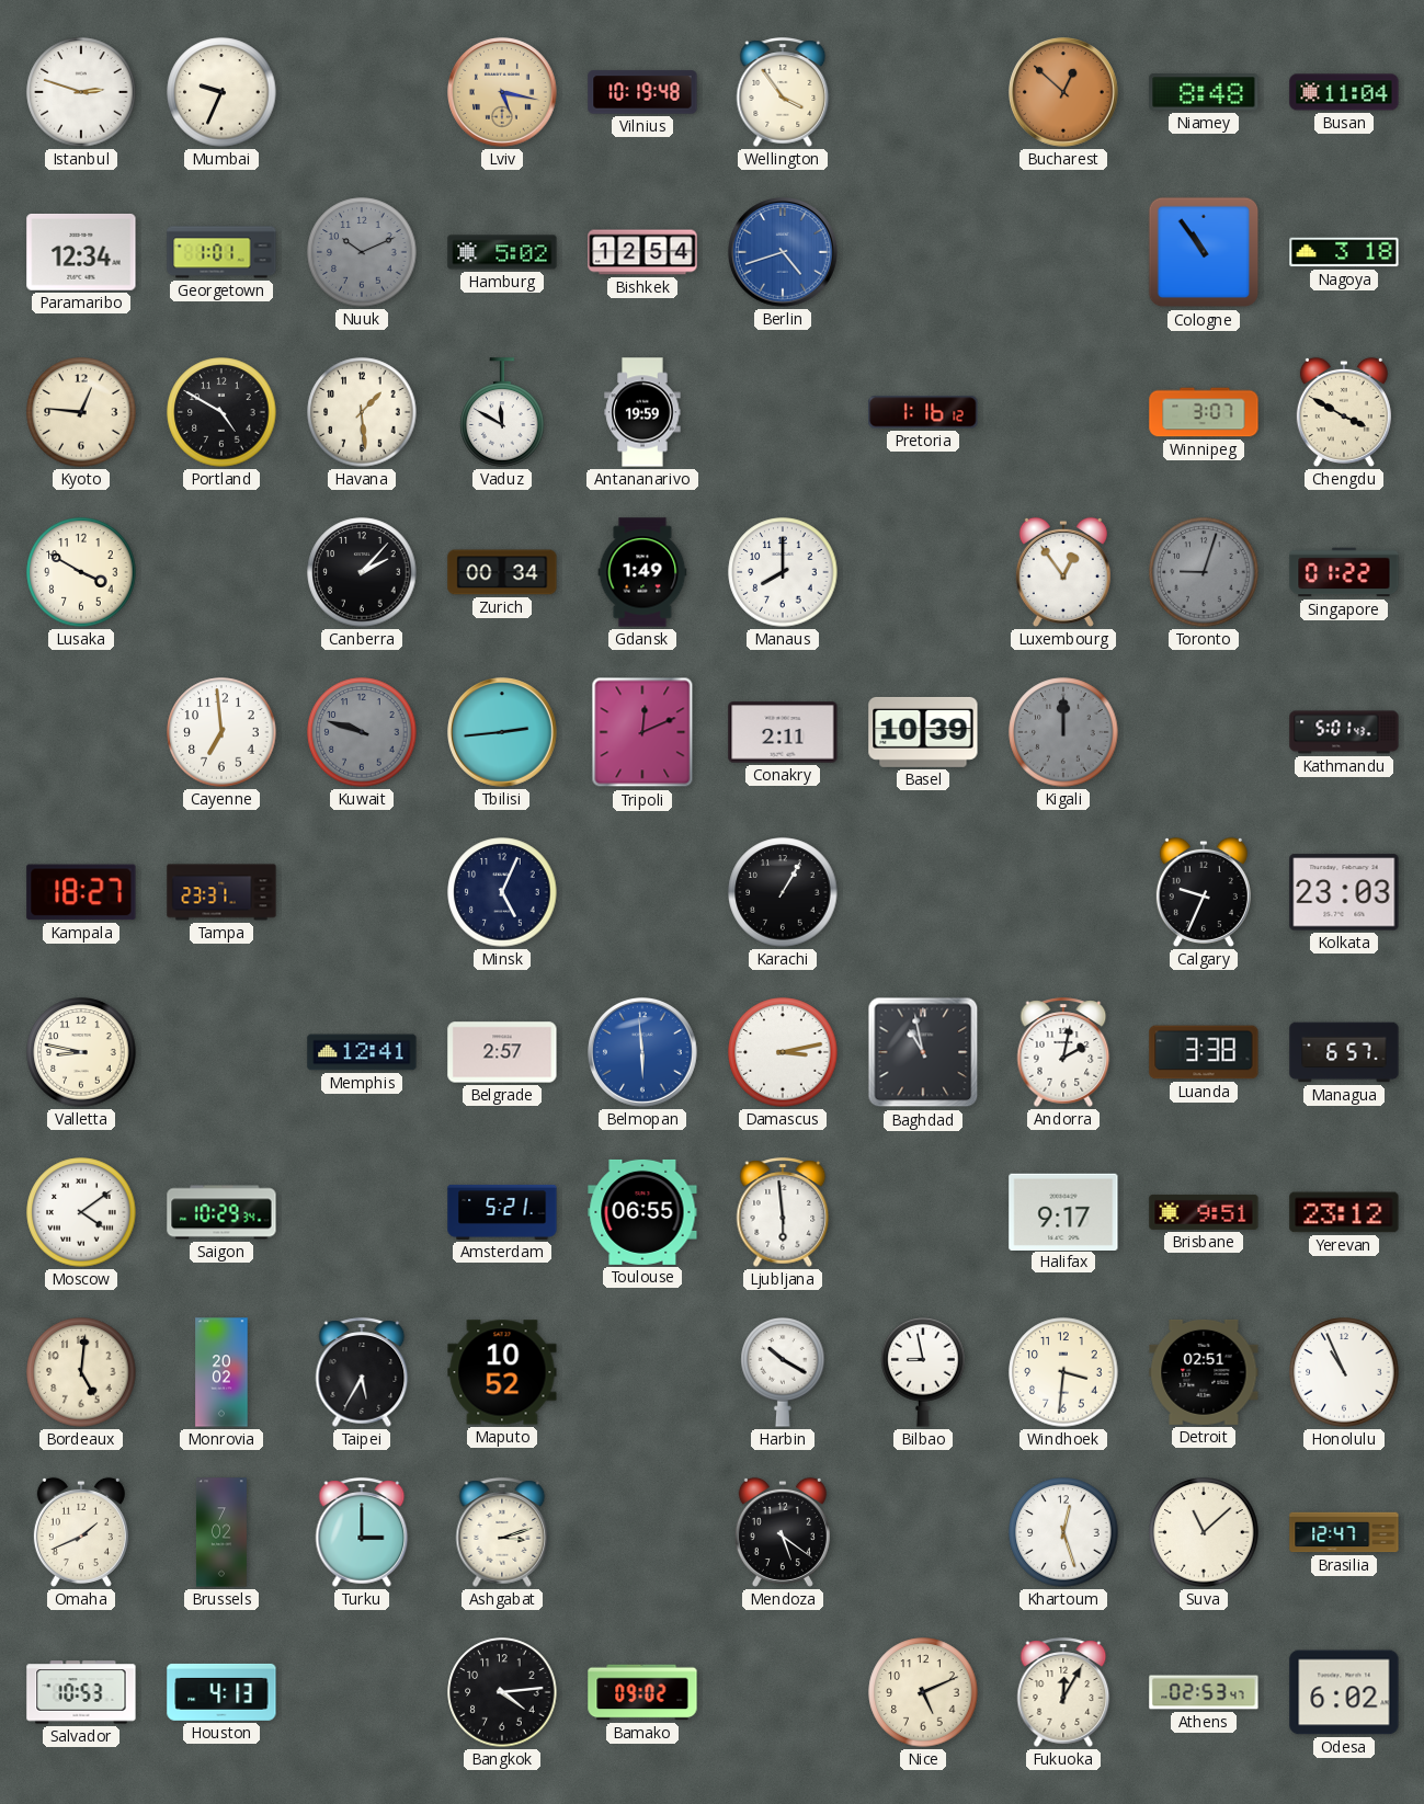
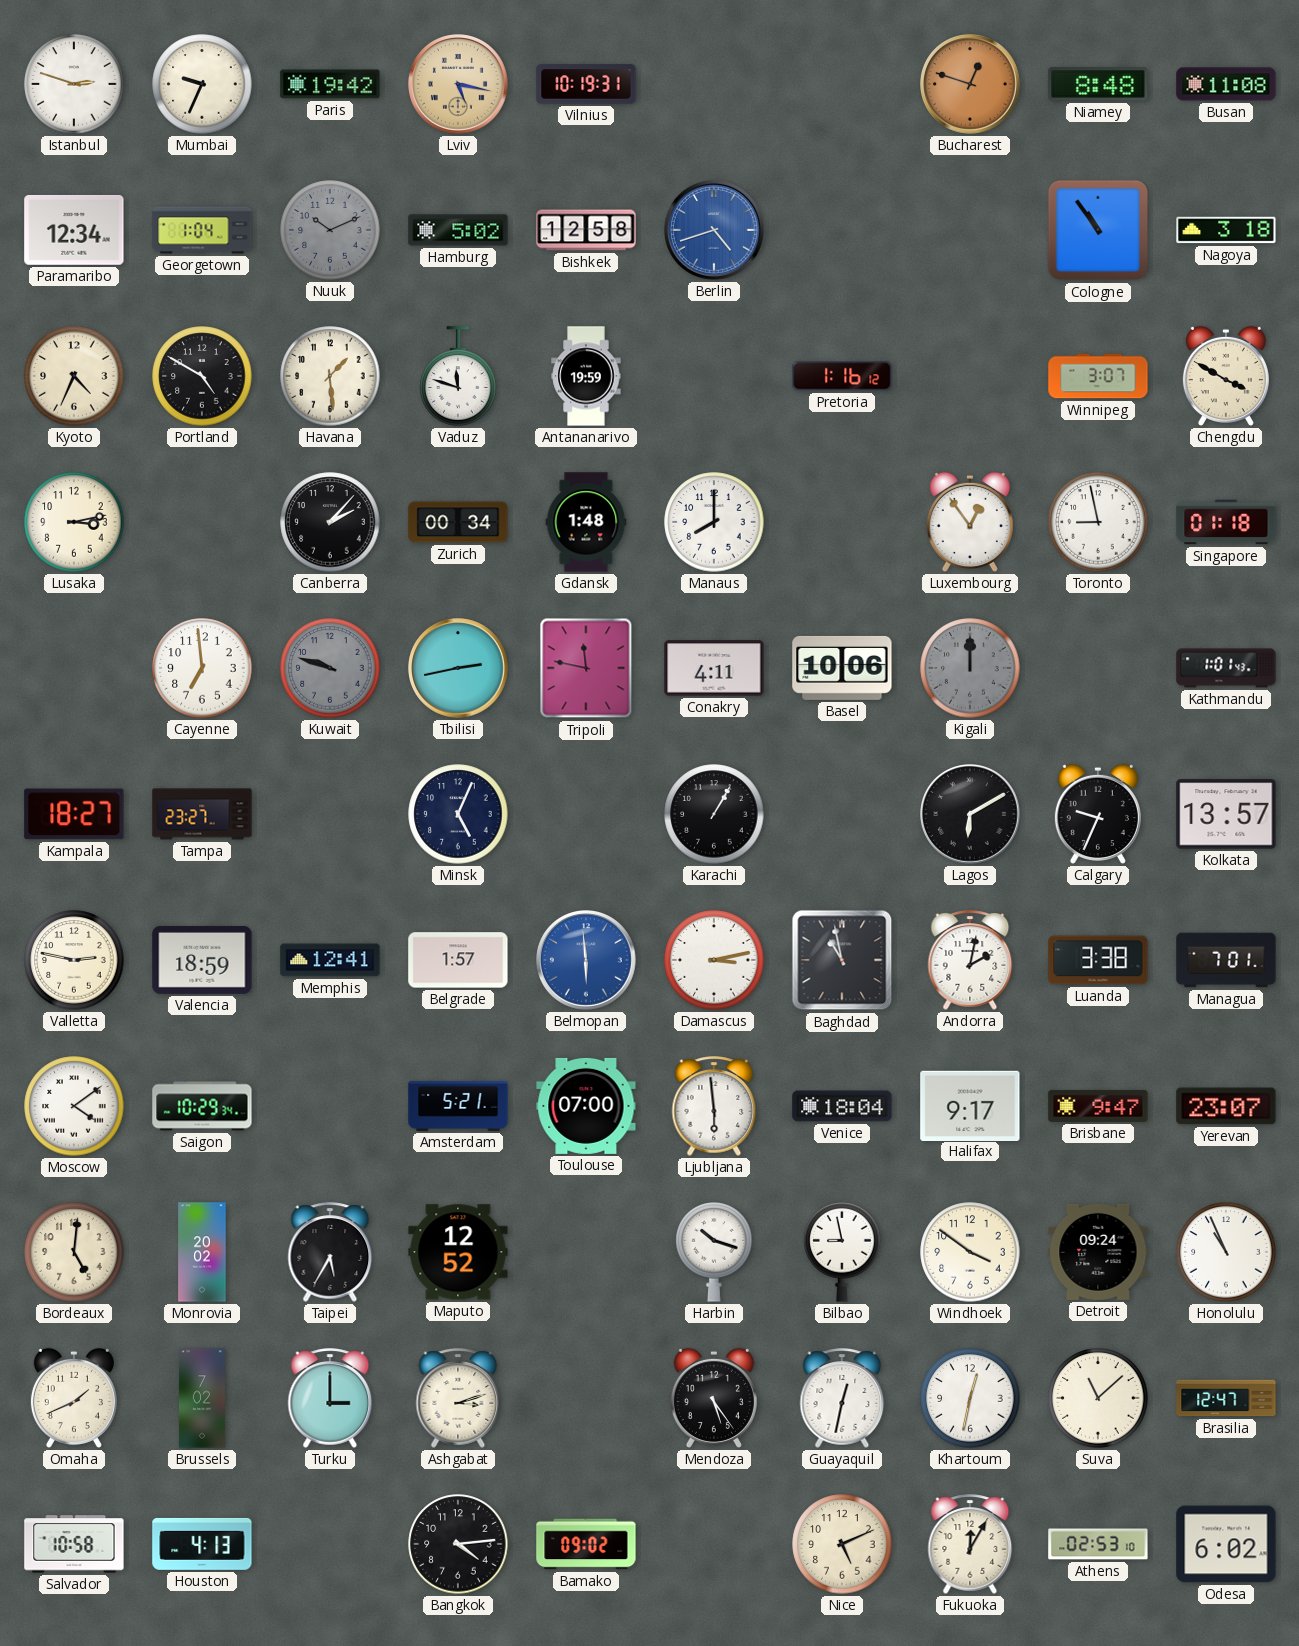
Paris: none -> 19:42
Vilnius: 10:19:48 -> 10:19:31
Wellington: 3:54 -> none
Bucharest: 12:52 -> 12:48
Busan: 11:04 -> 11:08
Georgetown: 1:01 -> 1:04
Bishkek: 12:54 -> 12:58
Kyoto: 12:46 -> 4:34
Vaduz: 11:50 -> 11:48
Lusaka: 3:50 -> 3:13
Gdansk: 1:49 -> 1:48
Toronto: 9:03 -> 8:58
Toronto dial: grey -> white
Singapore: 01:22 -> 01:18
Tbilisi: 2:44 -> 2:43
Tripoli: 12:11 -> 11:47
Conakry: 2:11 -> 4:11
Basel: 10:39 -> 10:06
Kathmandu: 5:01 -> 1:01
Tampa: 23:31 -> 23:27
Lagos: none -> 6:10
Kolkata: 23:03 -> 13:57
Valletta: 8:47 -> 2:47
Valencia: none -> 18:59
Belgrade: 2:57 -> 1:57
Managua: 6:57 -> 7:01
Toulouse: 06:55 -> 07:00
Venice: none -> 18:04
Brisbane: 9:51 -> 9:47
Yerevan: 23:12 -> 23:07
Maputo: 10:52 -> 12:52
Harbin: 10:20 -> 10:18
Windhoek: 3:31 -> 3:51
Detroit: 02:51 -> 09:24
Mendoza: 5:21 -> 5:24
Guayaquil: none -> 12:32
Khartoum: 12:27 -> 12:32
Salvador: 10:53 -> 10:58
Athens: 02:53:47 -> 02:53:10
